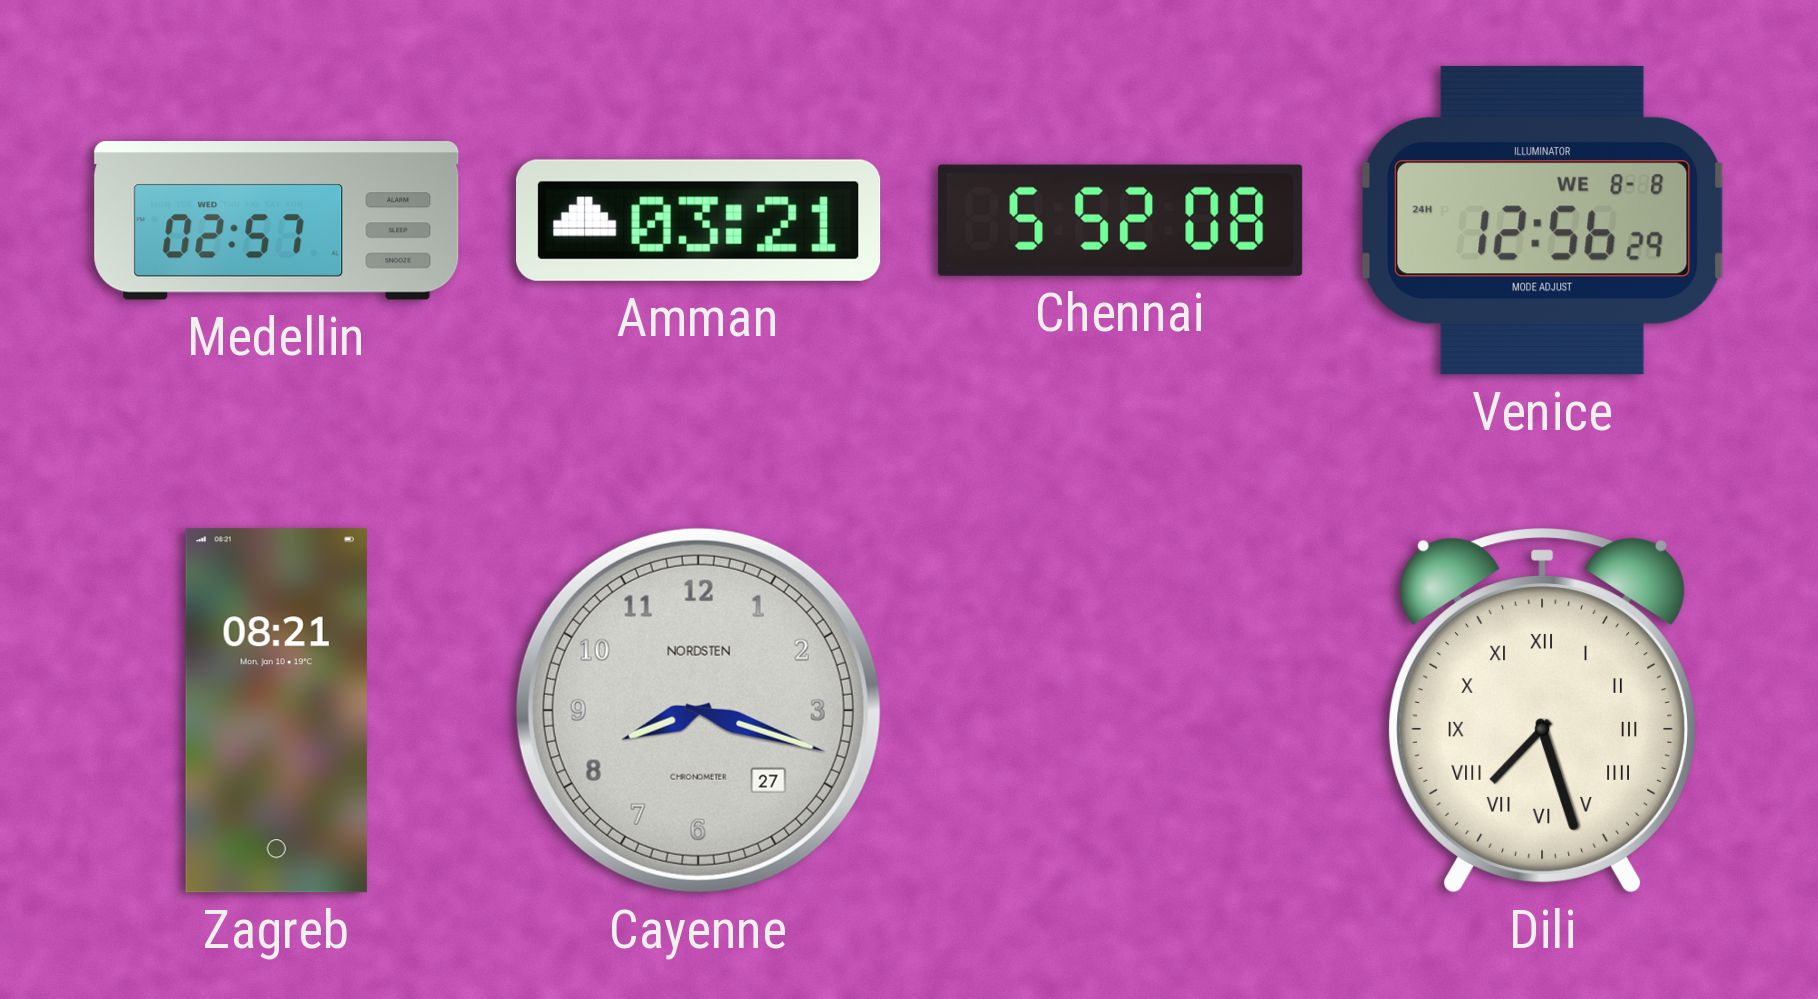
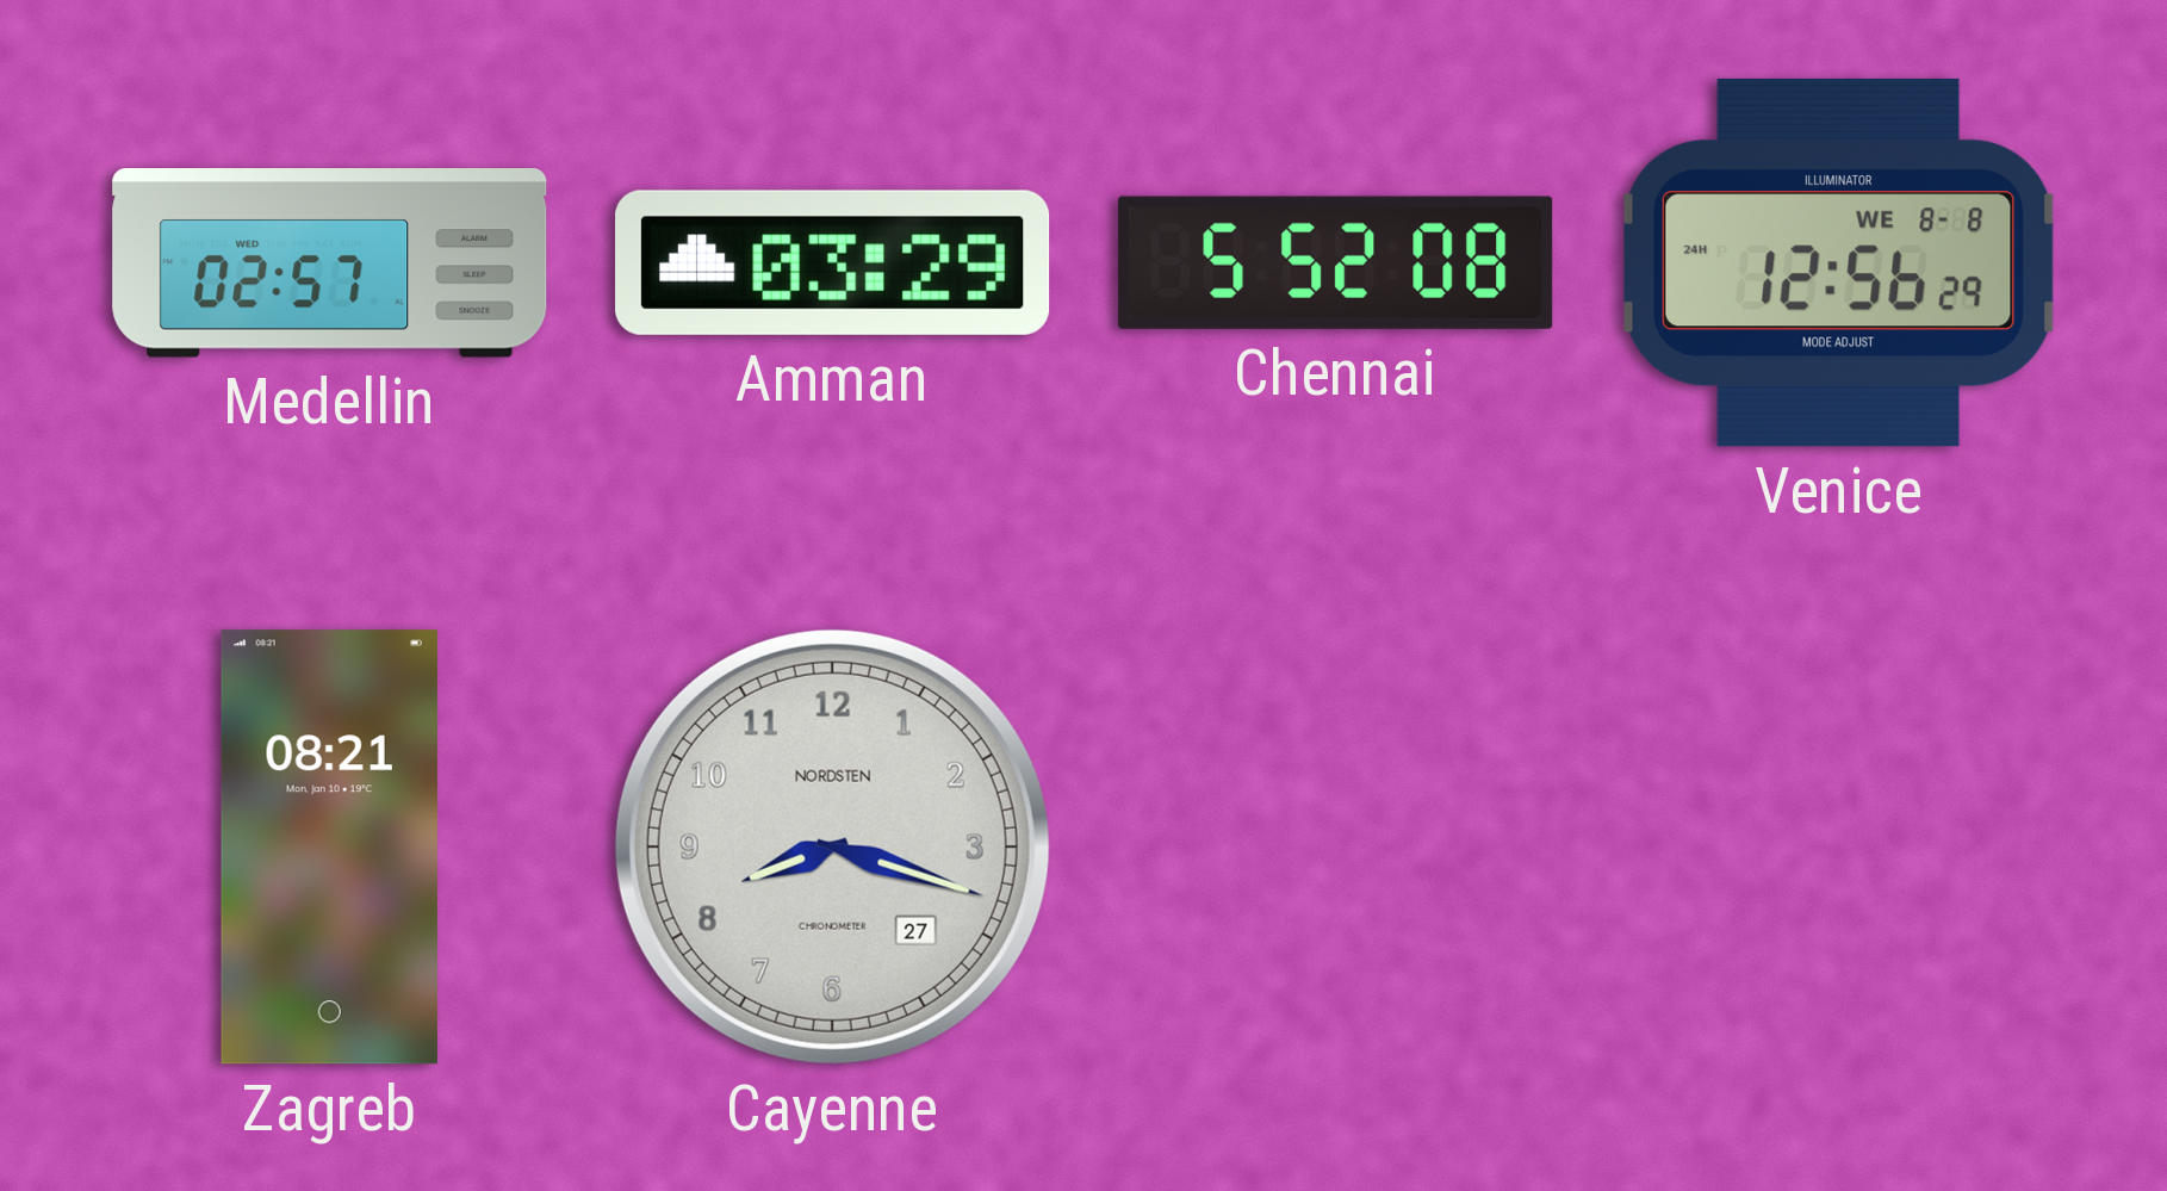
Amman: 03:21 -> 03:29
Dili: 7:27 -> none
